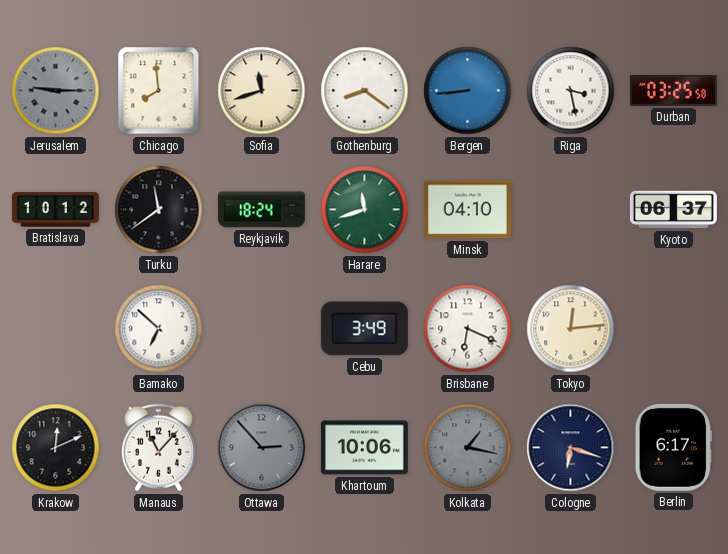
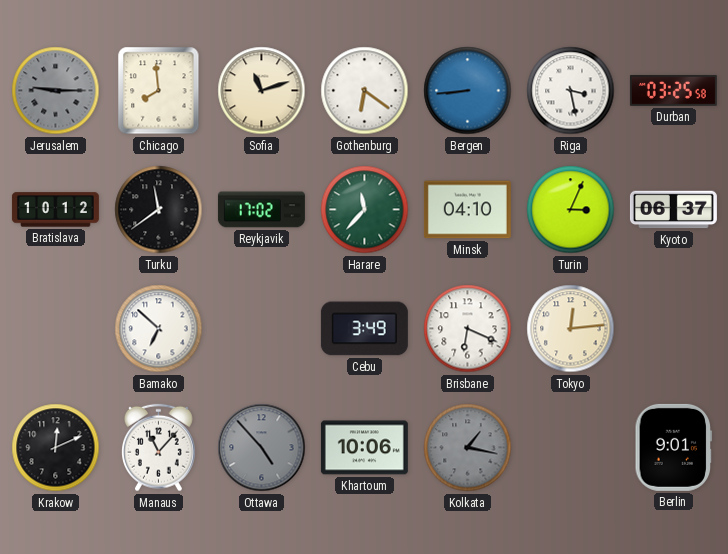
Sofia: 11:42 -> 11:12
Gothenburg: 8:21 -> 6:21
Reykjavik: 18:24 -> 17:02
Harare: 11:42 -> 11:37
Turin: none -> 3:04
Ottawa: 2:53 -> 4:53
Cologne: 6:18 -> none
Berlin: 6:17 -> 9:01
